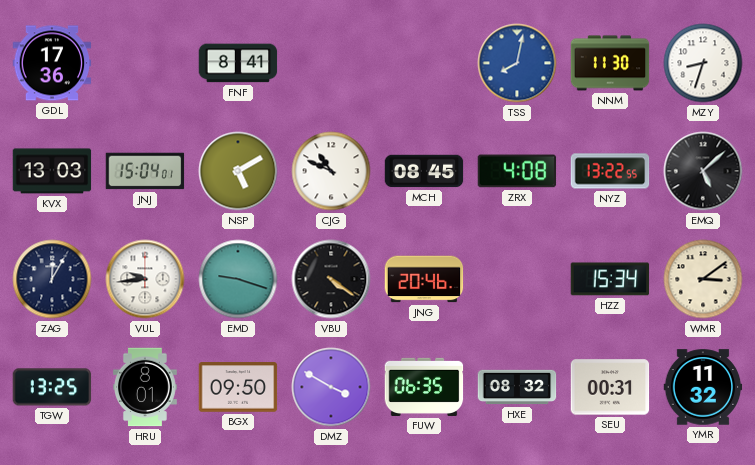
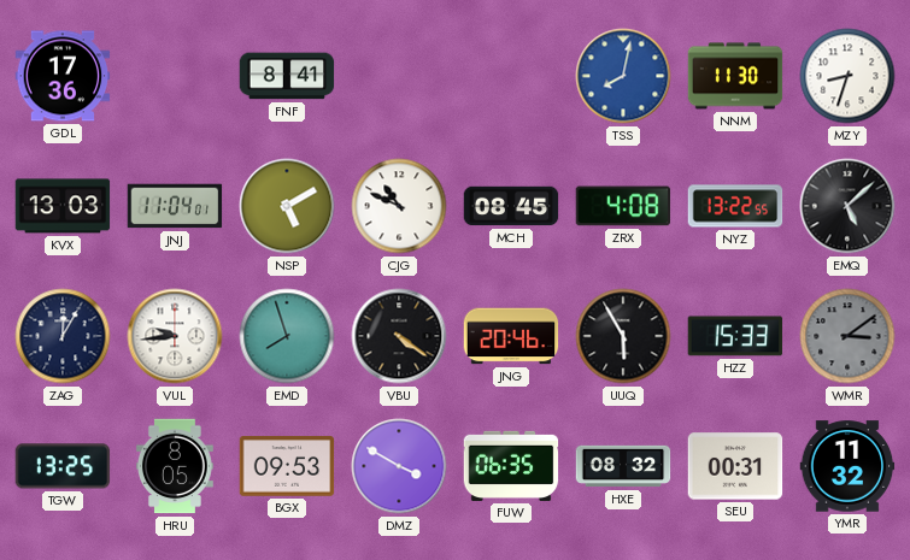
JNJ: 15:04 -> 11:04
EMD: 9:18 -> 7:57
UUQ: none -> 5:55
HZZ: 15:34 -> 15:33
WMR dial: cream -> grey
HRU: 8:01 -> 8:05
BGX: 09:50 -> 09:53
